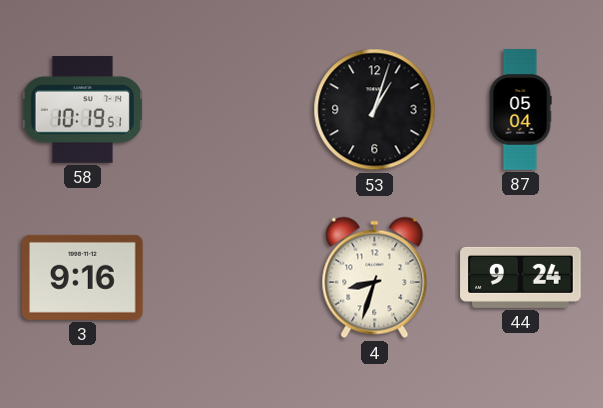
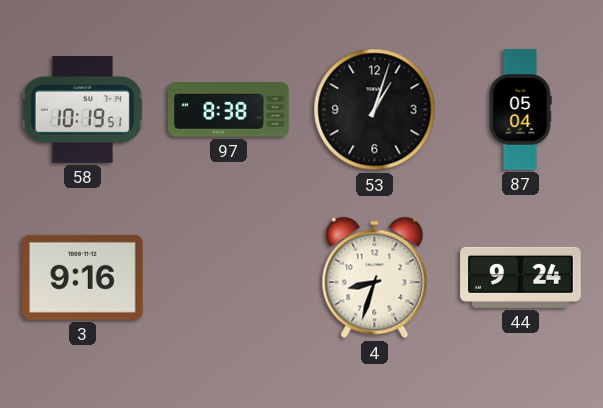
97: none -> 8:38
